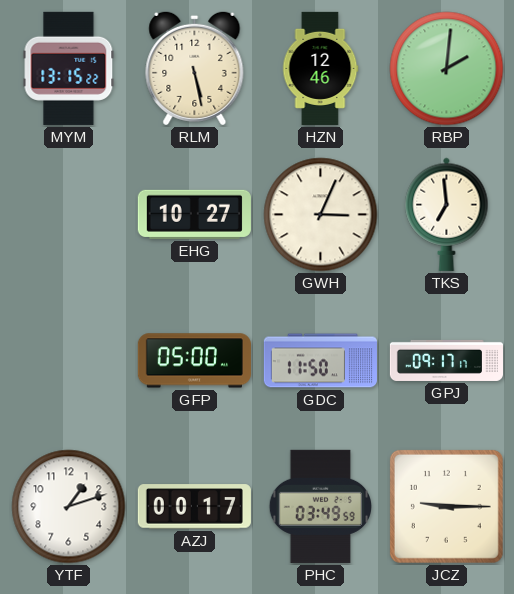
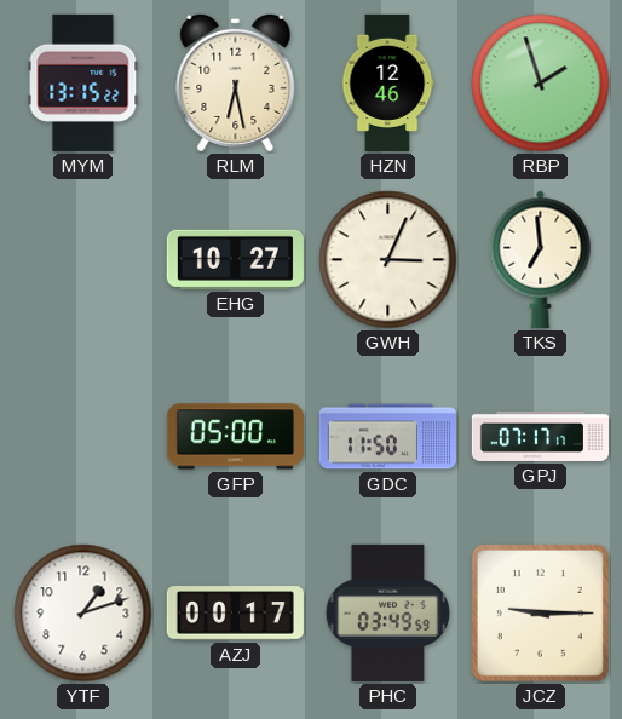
RLM: 5:28 -> 6:28
RBP: 2:01 -> 1:57
GPJ: 09:17 -> 07:17
